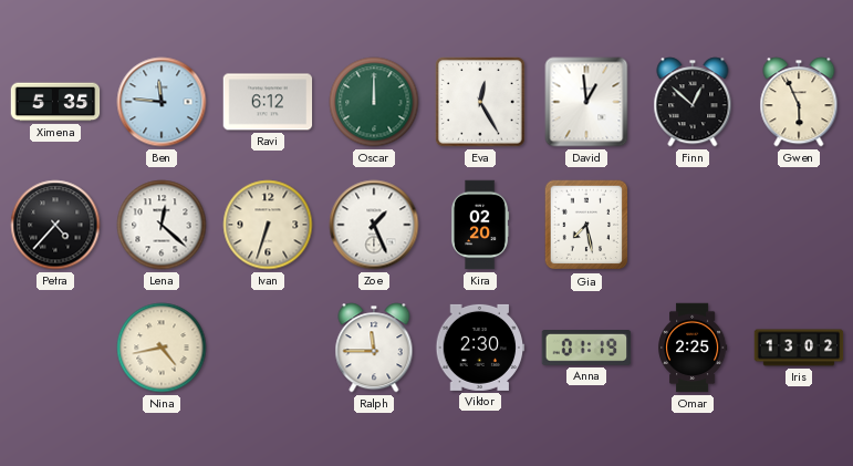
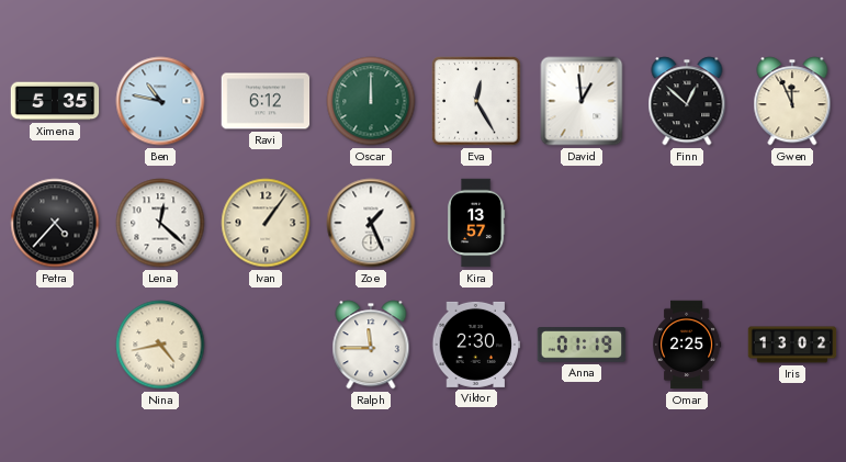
Ben: 11:46 -> 10:47
Gwen: 5:56 -> 11:56
Ivan: 6:33 -> 1:06
Kira: 02:20 -> 13:57
Gia: 7:28 -> none
